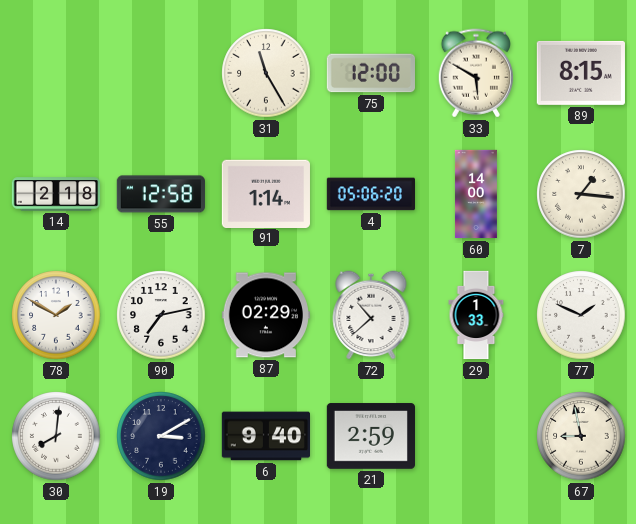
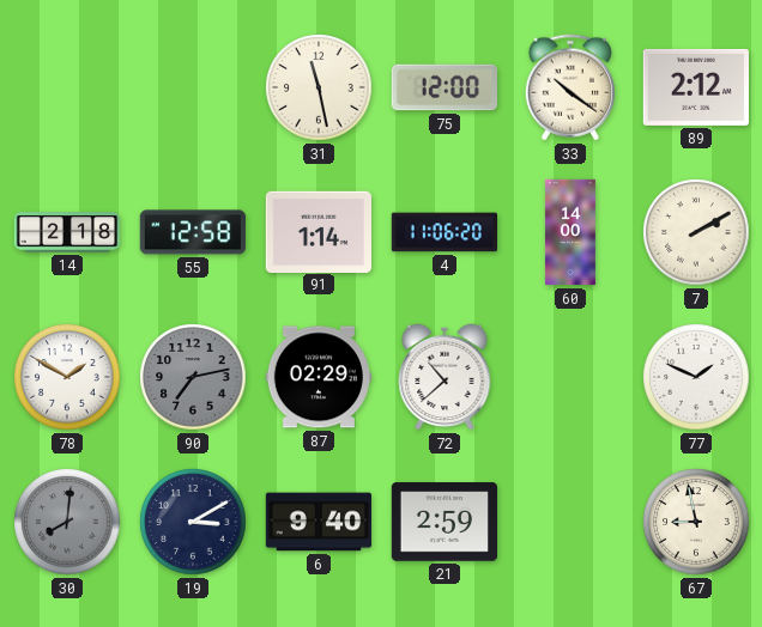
31: 11:25 -> 11:28
33: 5:50 -> 10:21
89: 8:15 -> 2:12
4: 05:06 -> 11:06
7: 1:16 -> 2:10
90 dial: white -> grey
29: 1:33 -> none
30 dial: white -> grey
